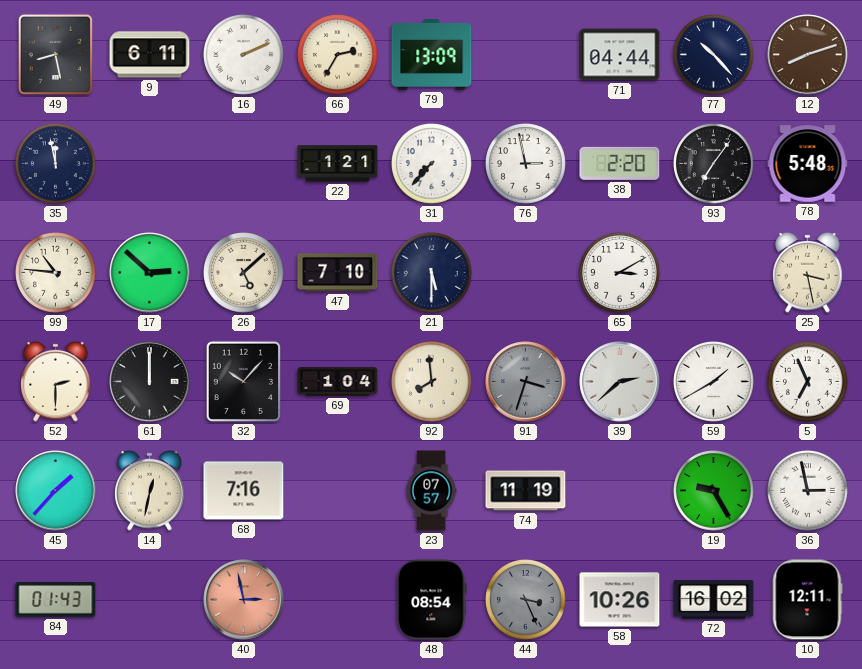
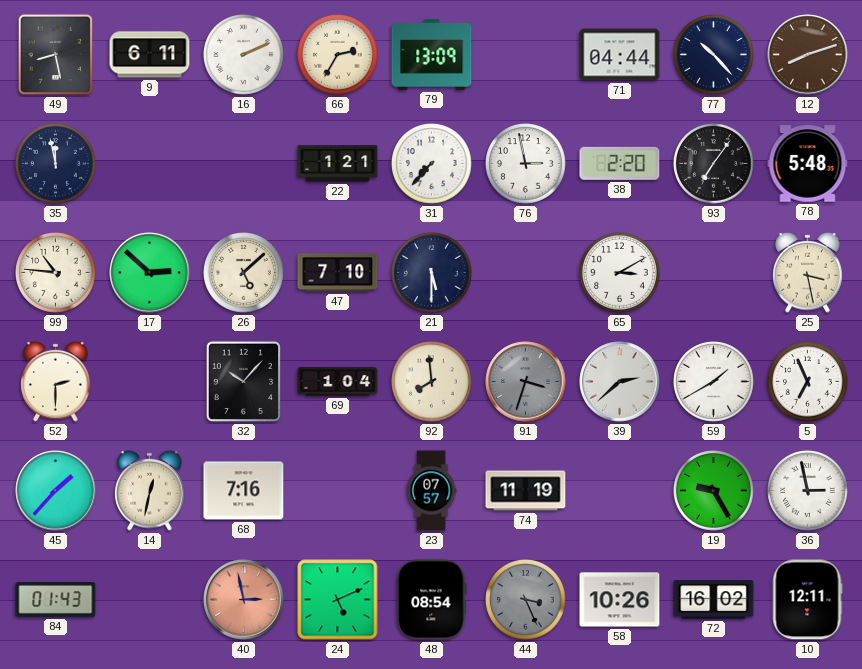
61: 12:00 -> none
24: none -> 5:11
